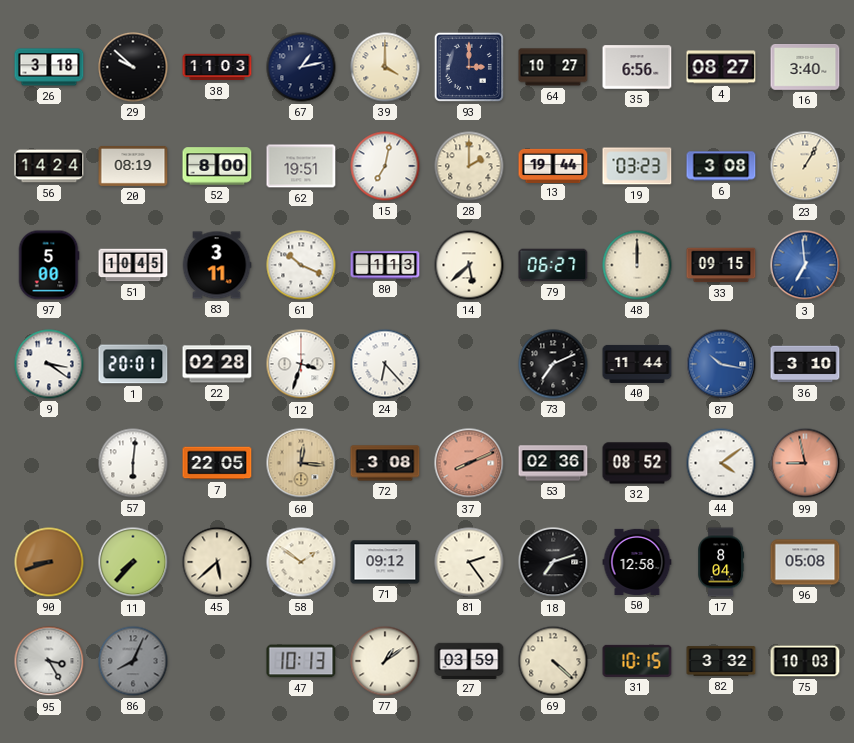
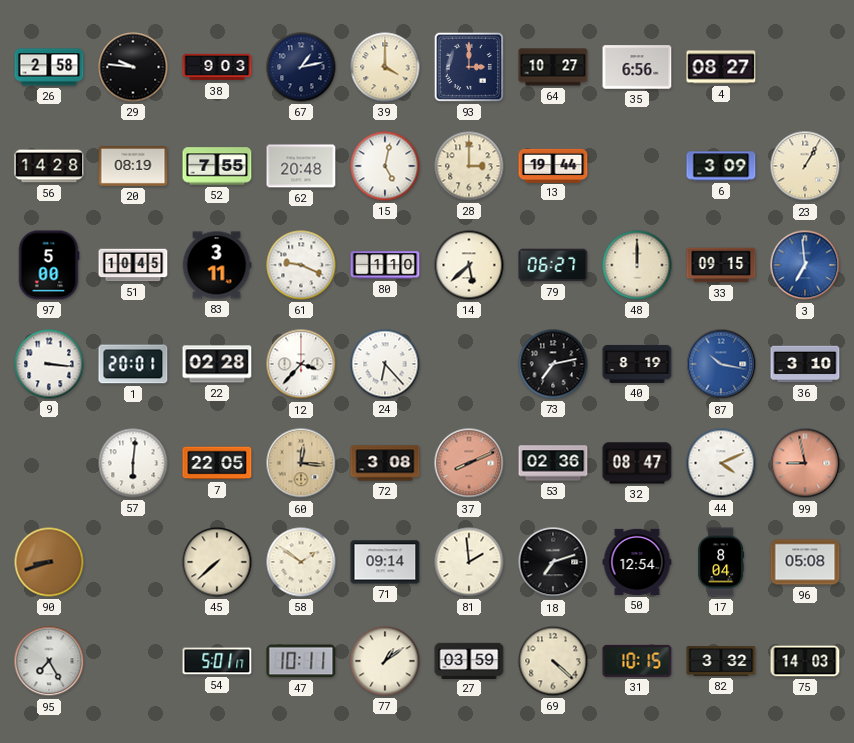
26: 3:18 -> 2:58
29: 9:52 -> 9:46
38: 11:03 -> 9:03
16: 3:40 -> none
56: 14:24 -> 14:28
52: 8:00 -> 7:55
62: 19:51 -> 20:48
15: 7:02 -> 5:02
28: 2:00 -> 3:00
19: 03:23 -> none
6: 3:08 -> 3:09
61: 10:19 -> 9:19
80: 1:13 -> 1:10
9: 3:21 -> 3:16
12: 3:33 -> 3:37
73: 7:11 -> 7:13
40: 11:44 -> 8:19
32: 08:52 -> 08:47
44: 4:09 -> 4:11
11: 7:37 -> none
45: 5:38 -> 7:38
71: 09:12 -> 09:14
81: 2:24 -> 1:59
50: 12:58 -> 12:54
95: 3:25 -> 7:25
86: 8:04 -> none
54: none -> 5:01
47: 10:13 -> 10:11
75: 10:03 -> 14:03
